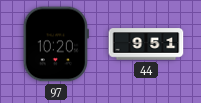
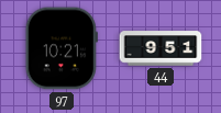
97: 10:20 -> 10:21
